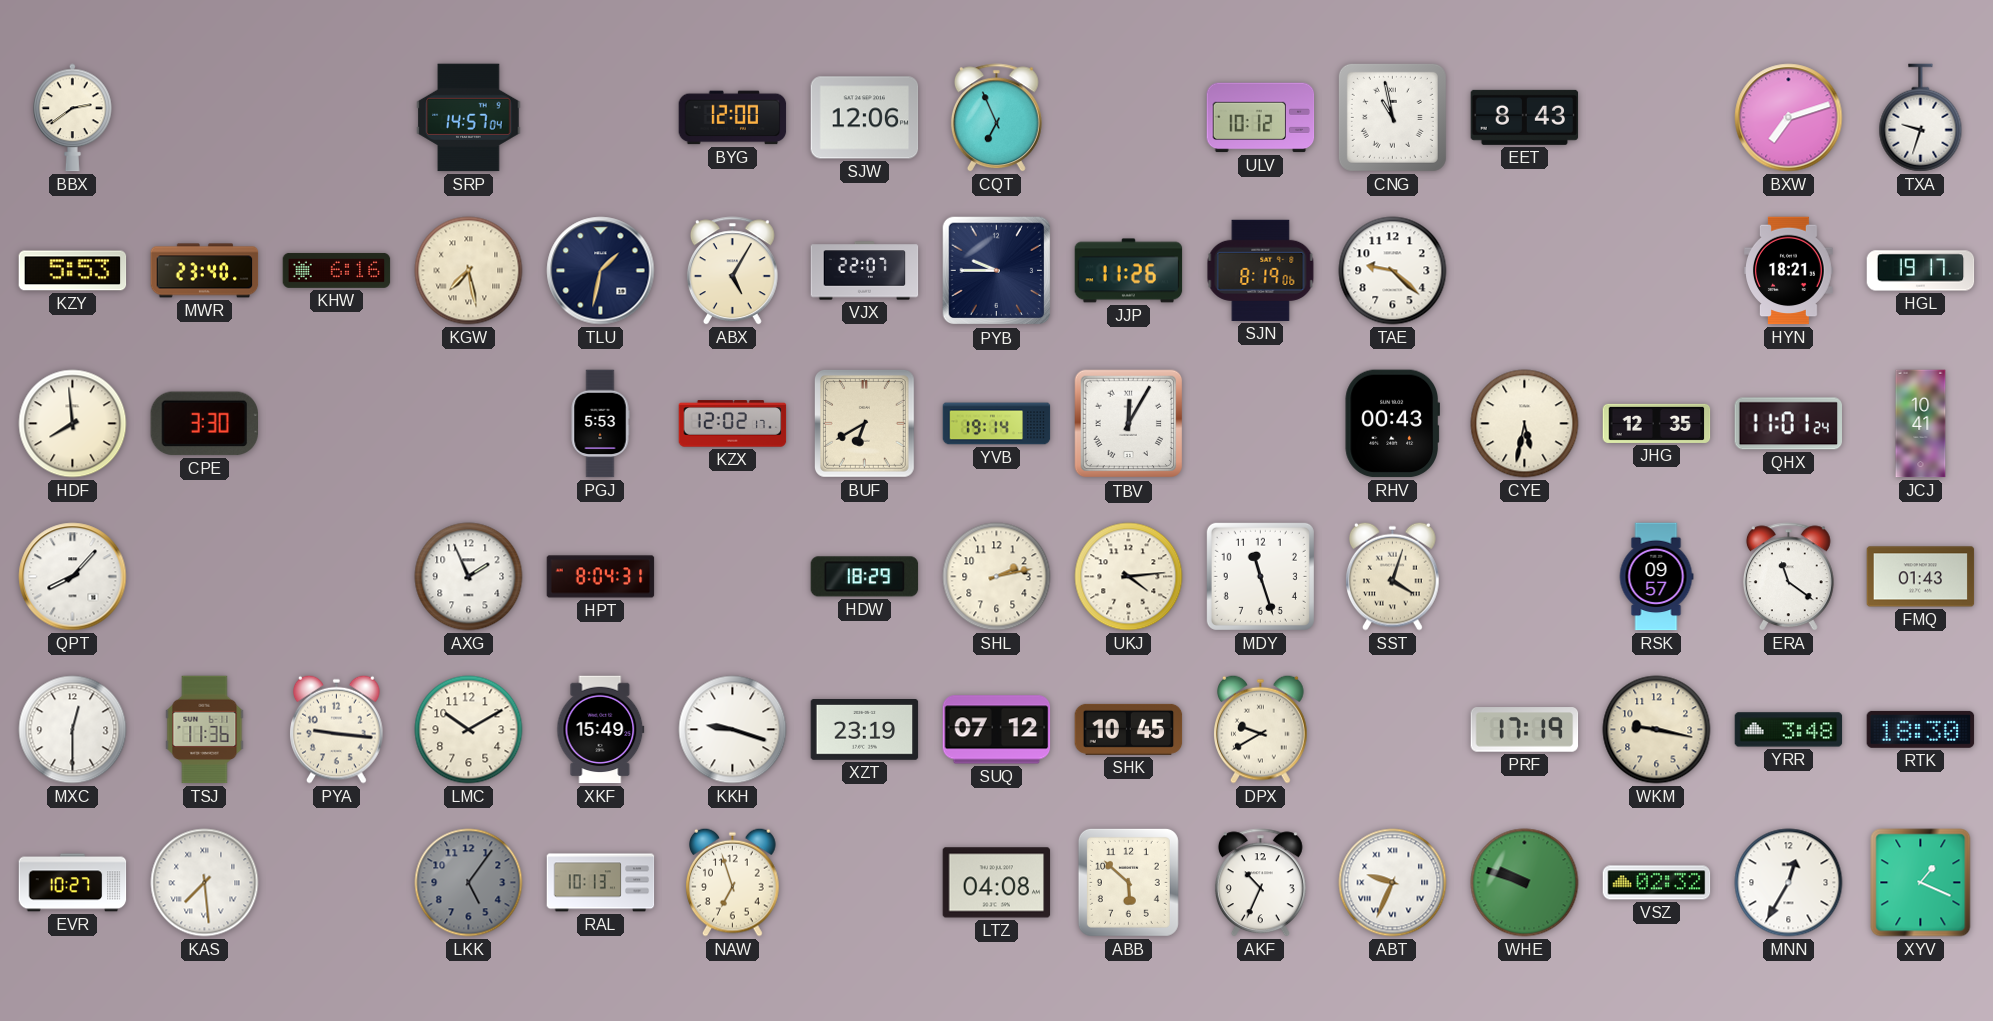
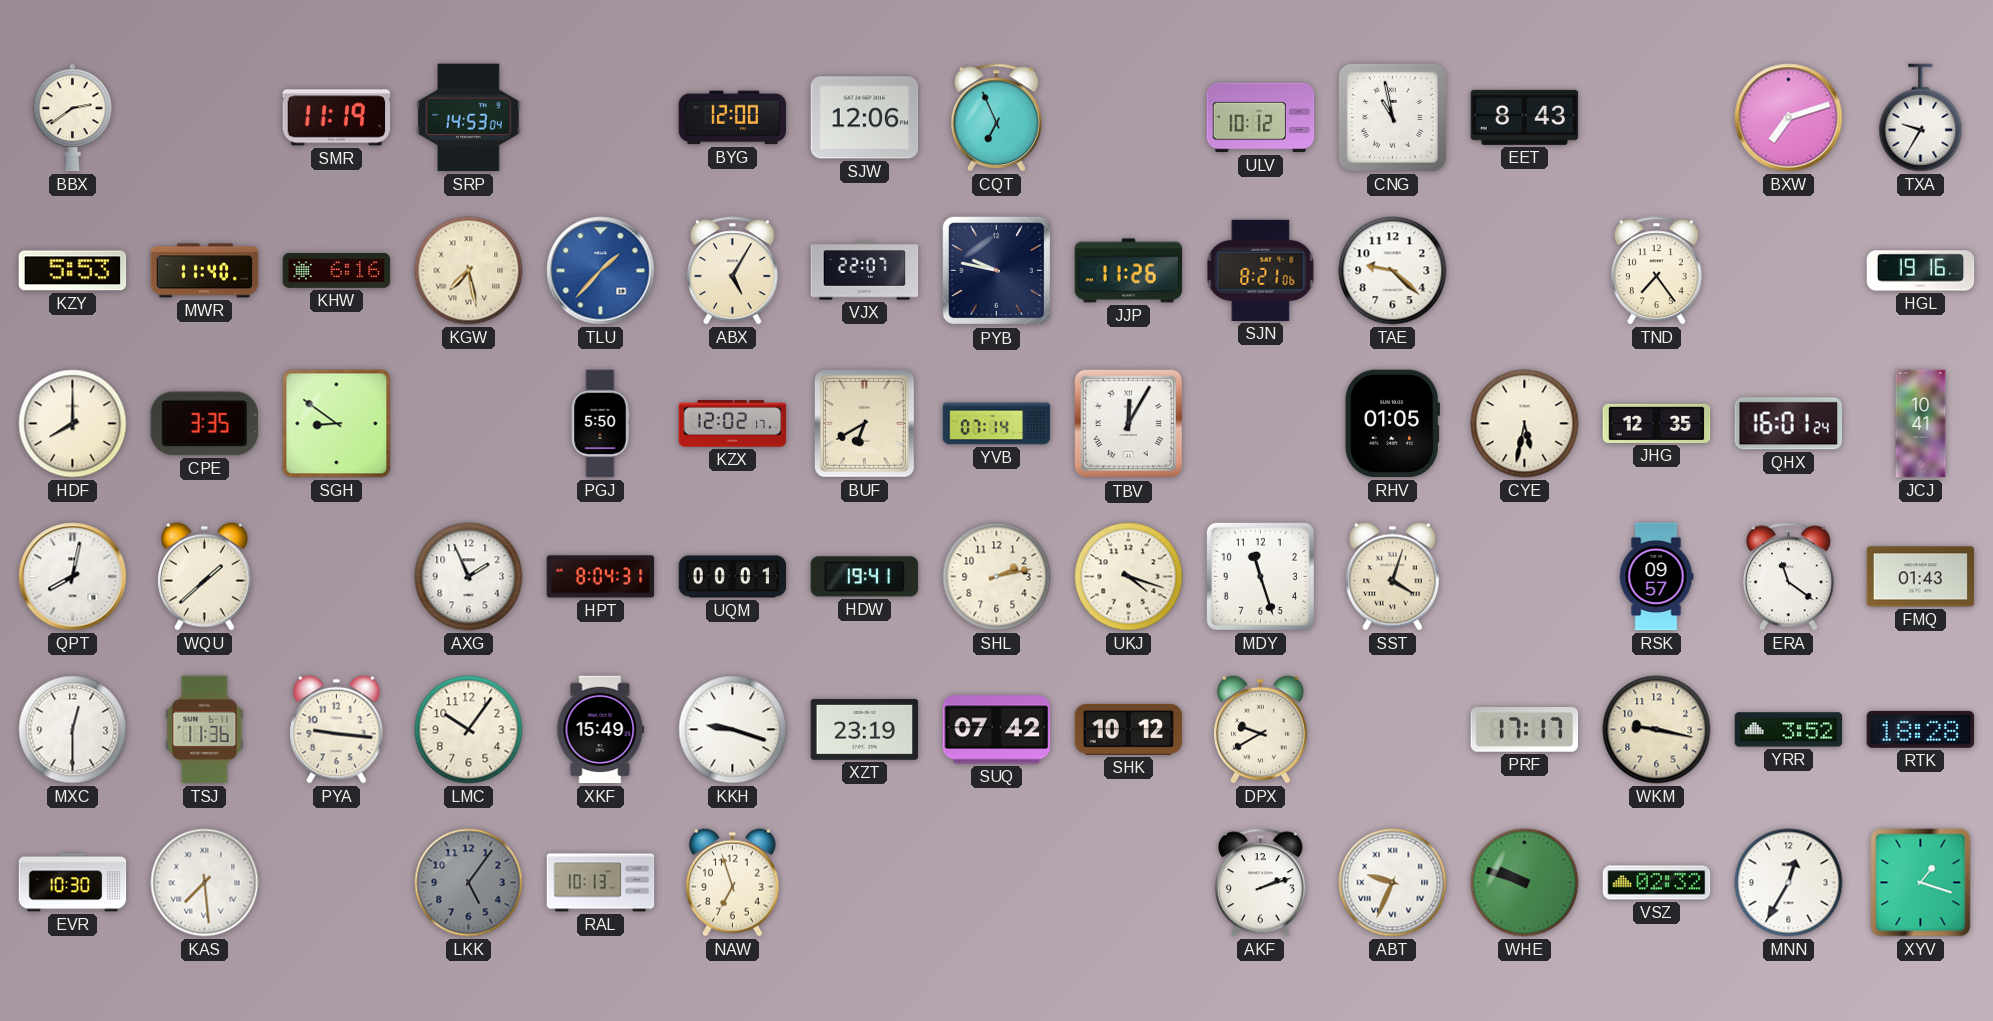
SMR: none -> 11:19
SRP: 14:57 -> 14:53
TXA: 9:33 -> 9:35
MWR: 23:40 -> 11:40
TLU: 1:32 -> 1:37
TLU dial: navy -> blue
PYB: 9:45 -> 9:47
SJN: 8:19 -> 8:21
TND: none -> 7:24
HYN: 18:21 -> none
HGL: 19:17 -> 19:16
HDF: 7:59 -> 8:00
CPE: 3:30 -> 3:35
SGH: none -> 8:51
PGJ: 5:53 -> 5:50
YVB: 19:14 -> 07:14
RHV: 00:43 -> 01:05
QHX: 11:01 -> 16:01
QPT: 8:07 -> 8:02
WQU: none -> 1:38
UQM: none -> 00:01
HDW: 18:29 -> 19:41
UKJ: 4:14 -> 4:18
LMC: 10:10 -> 10:06
SUQ: 07:12 -> 07:42
SHK: 10:45 -> 10:12
PRF: 17:19 -> 17:17
YRR: 3:48 -> 3:52
RTK: 18:30 -> 18:28
EVR: 10:27 -> 10:30
LTZ: 04:08 -> none
ABB: 5:52 -> none
AKF: 10:34 -> 2:12
XYV: 1:19 -> 1:18
